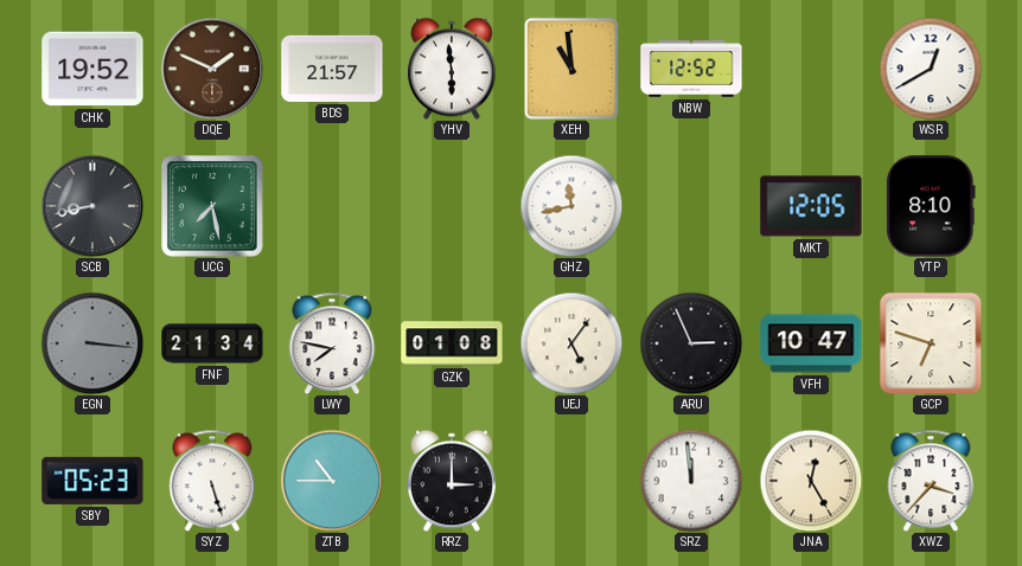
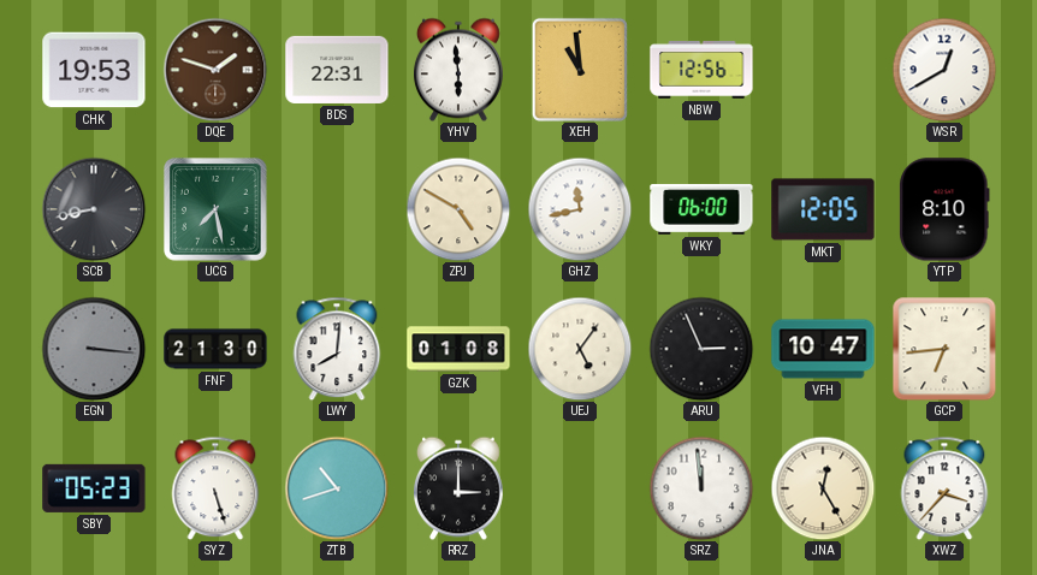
CHK: 19:52 -> 19:53
DQE: 1:49 -> 1:48
BDS: 21:57 -> 22:31
NBW: 12:52 -> 12:56
ZPJ: none -> 4:50
WKY: none -> 06:00
FNF: 21:34 -> 21:30
LWY: 7:47 -> 8:01
GCP: 6:48 -> 6:44
ZTB: 10:45 -> 10:42
